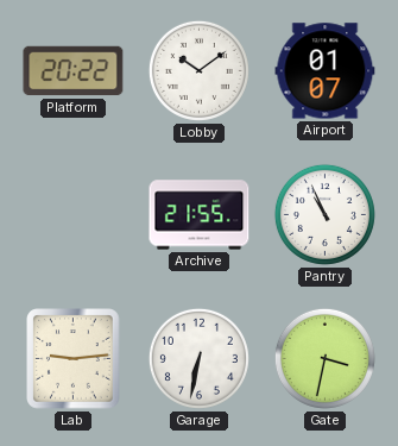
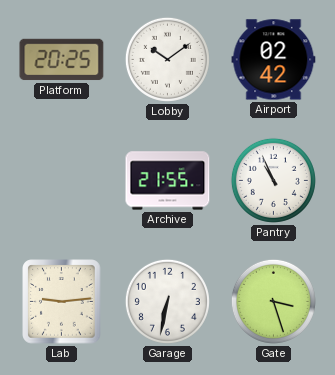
Platform: 20:22 -> 20:25
Airport: 01:07 -> 02:42
Gate: 3:32 -> 3:27
